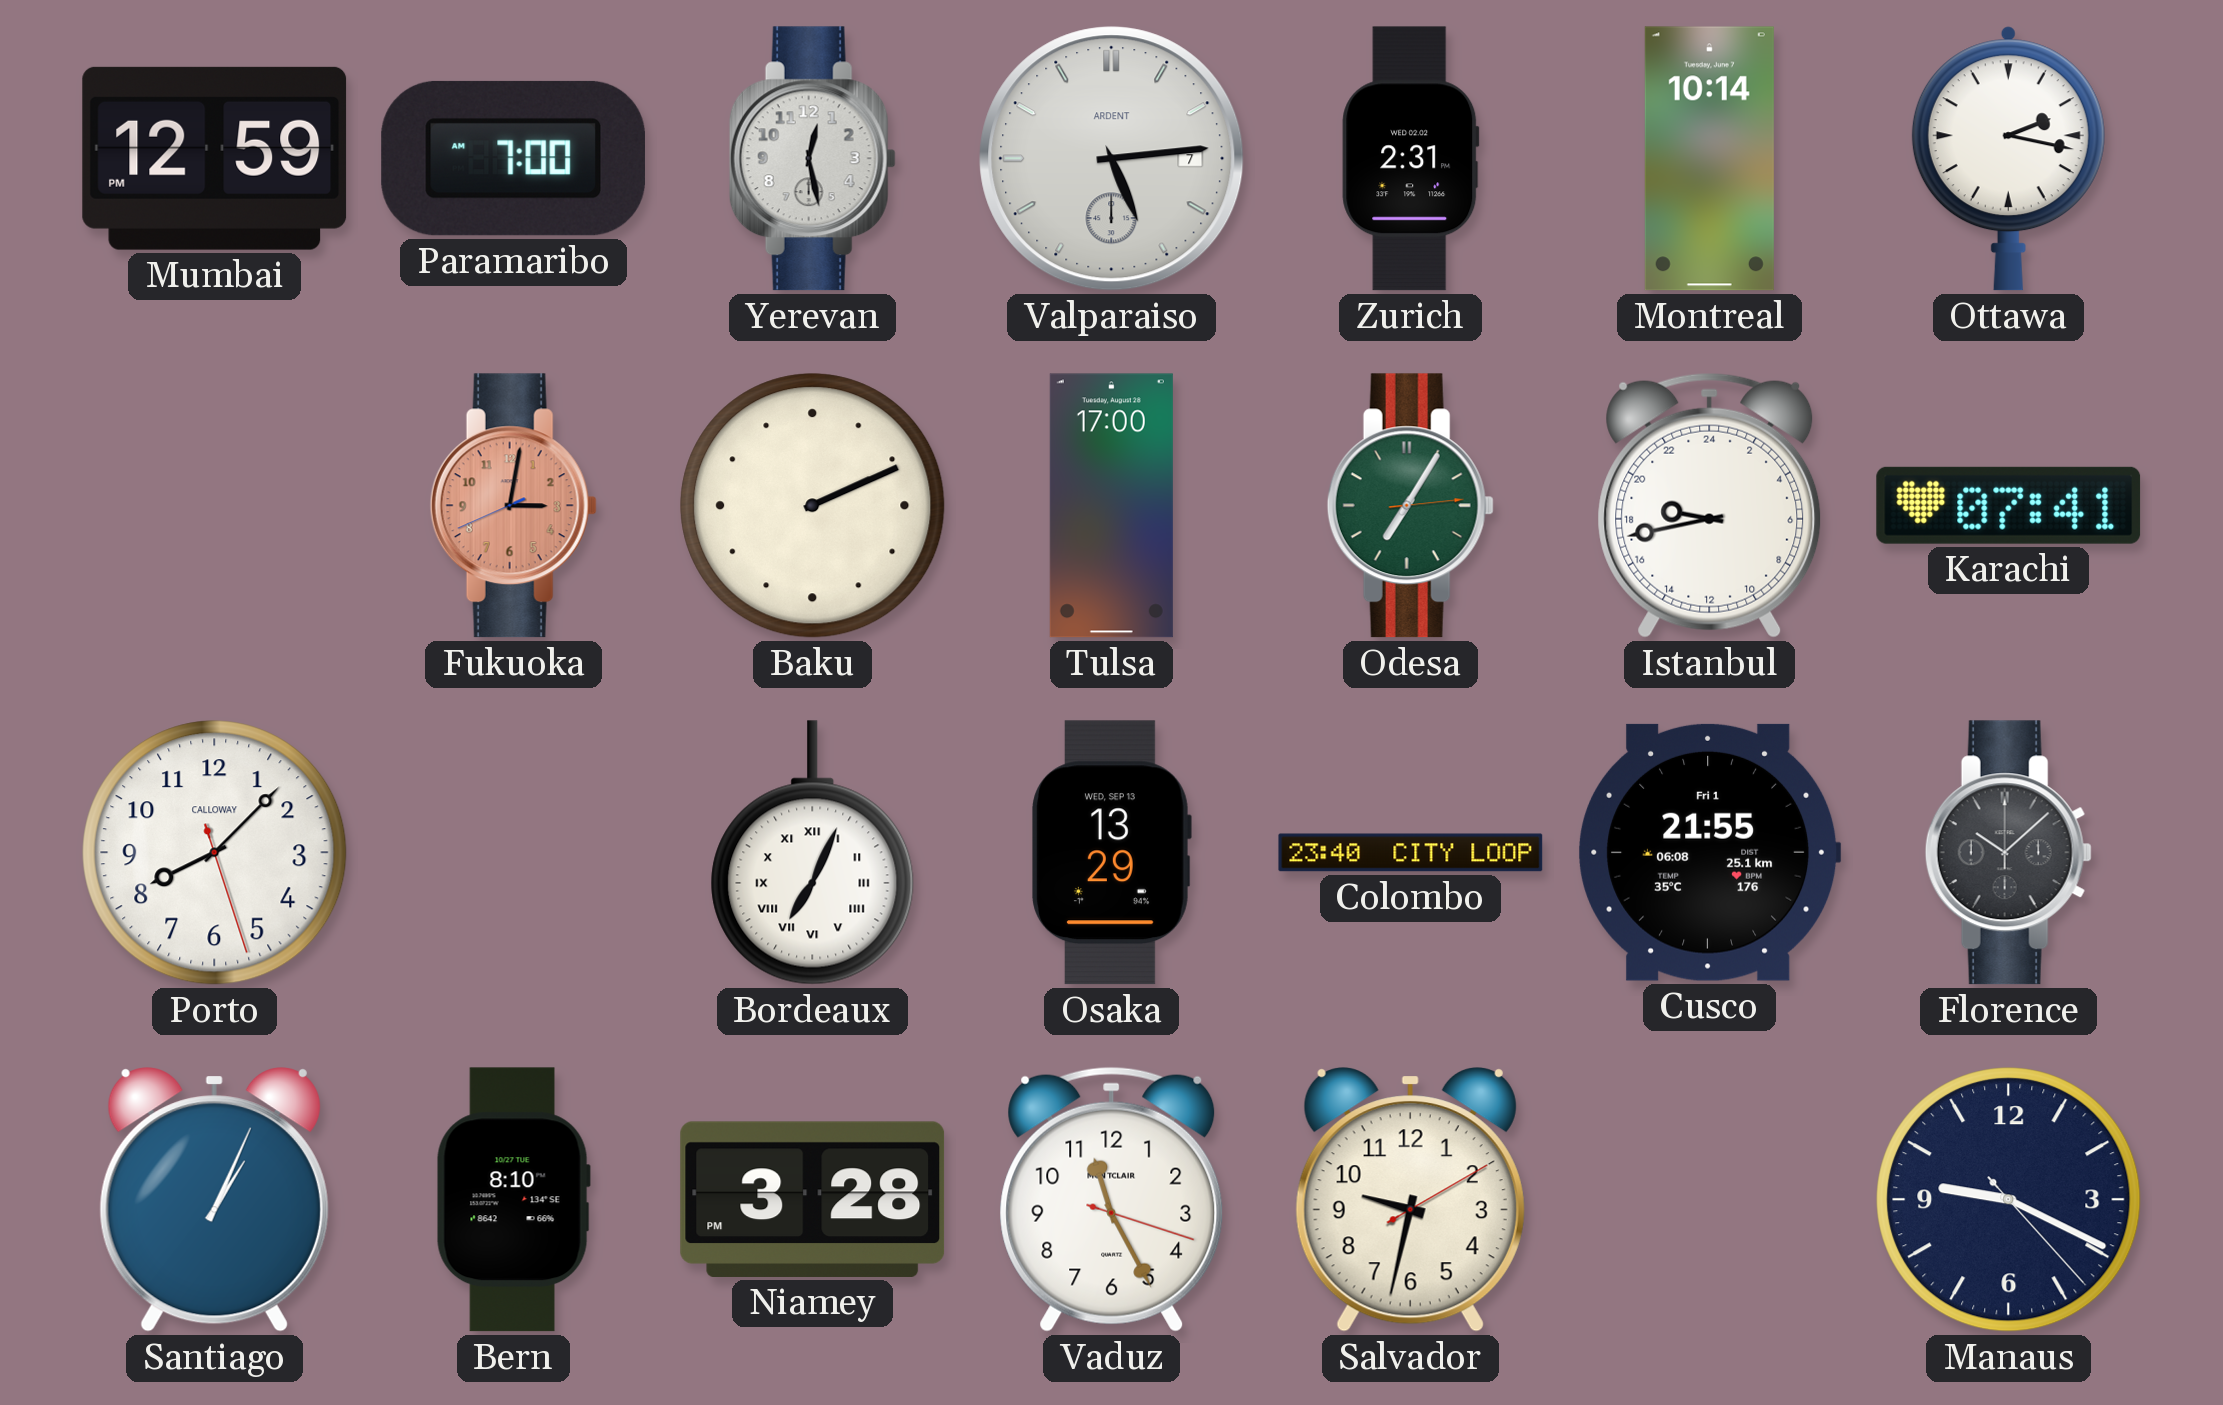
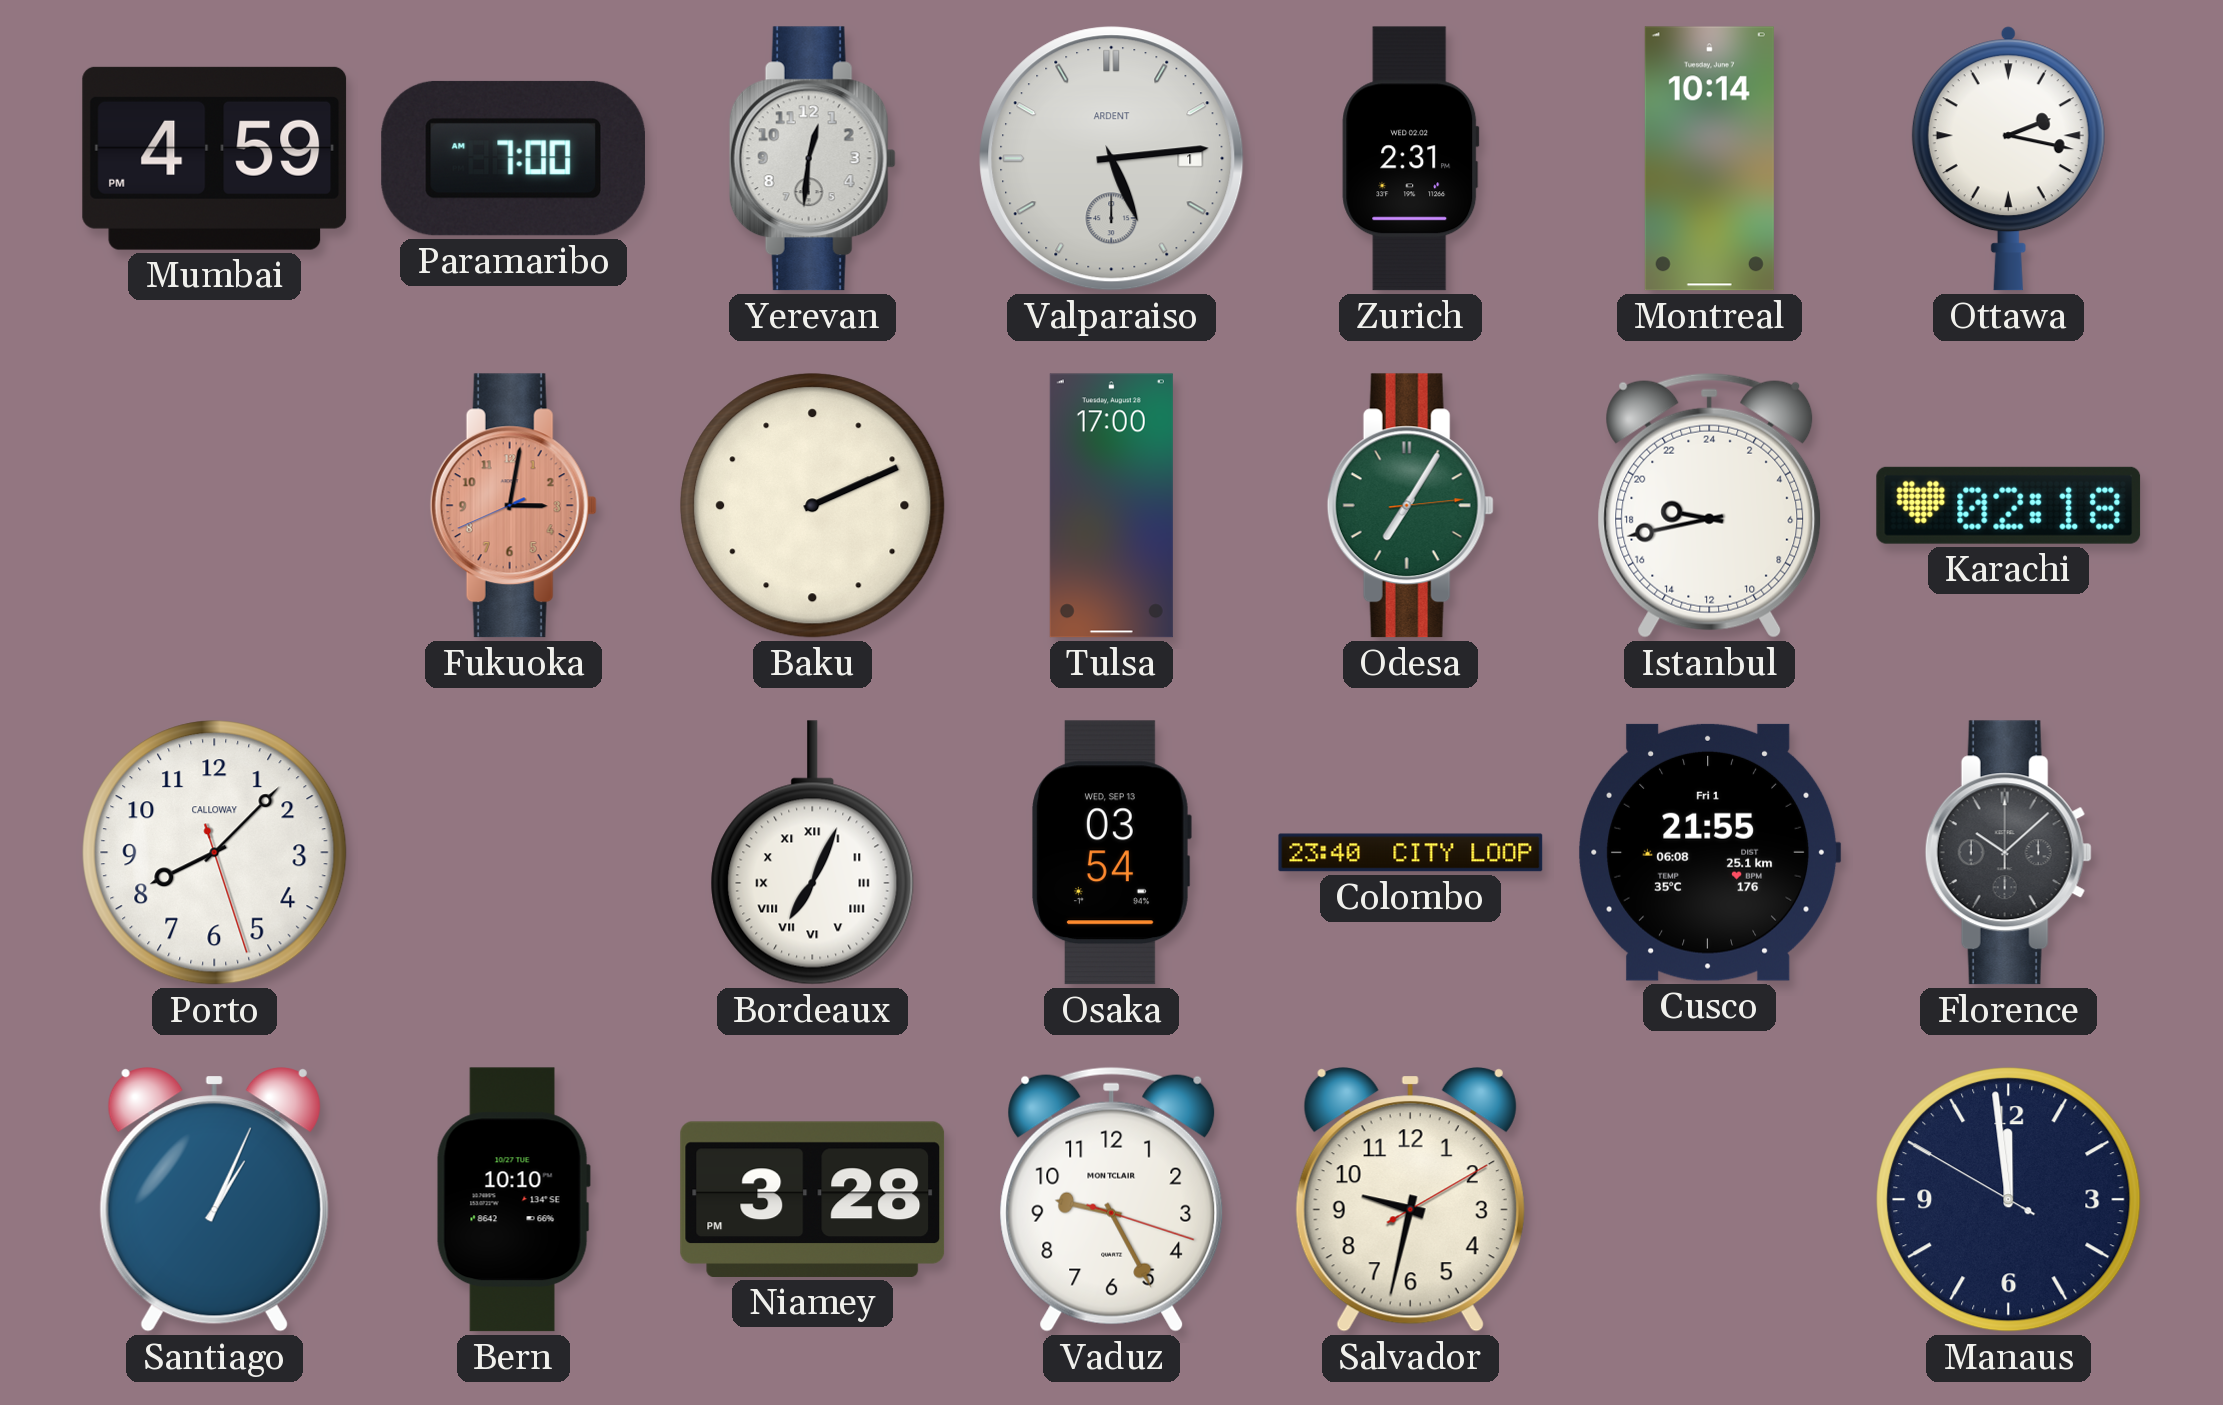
Mumbai: 12:59 -> 4:59
Yerevan: 12:28 -> 12:31
Valparaiso date: 7 -> 1
Karachi: 07:41 -> 02:18
Osaka: 13:29 -> 03:54
Bern: 8:10 -> 10:10
Vaduz: 11:25 -> 9:25
Manaus: 9:19 -> 11:58
